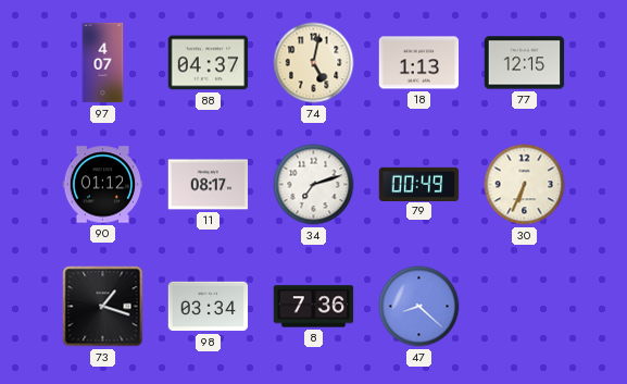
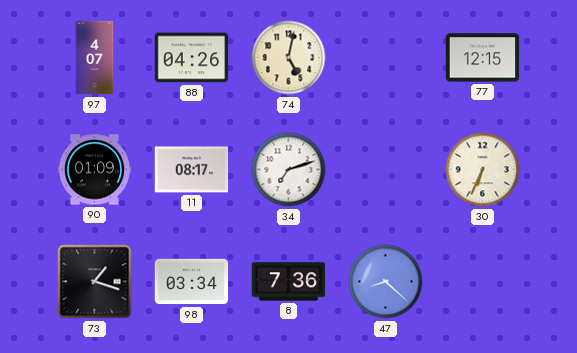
88: 04:37 -> 04:26
18: 1:13 -> none
90: 01:12 -> 01:09
79: 00:49 -> none
